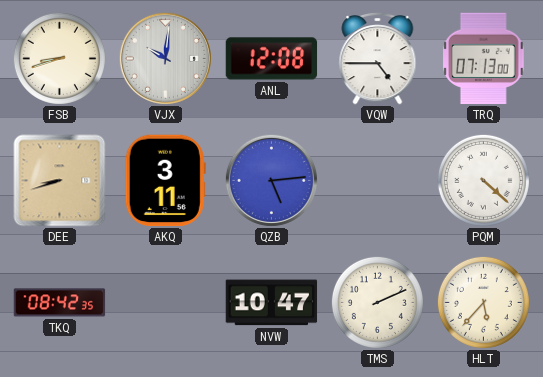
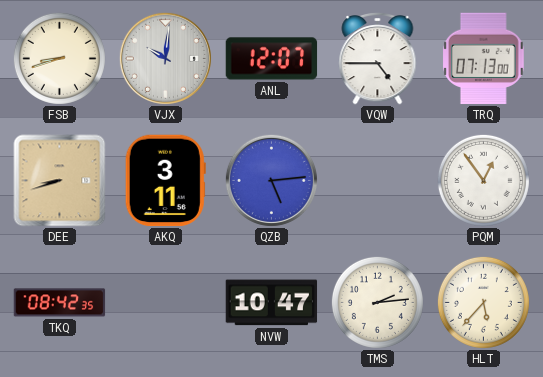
ANL: 12:08 -> 12:07
PQM: 4:22 -> 12:54
TMS: 2:11 -> 2:14
